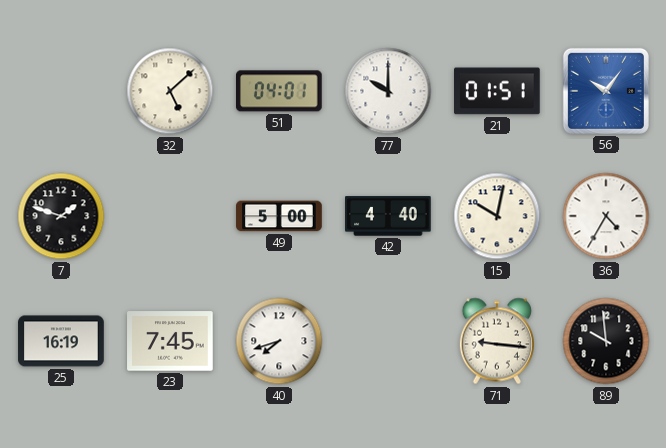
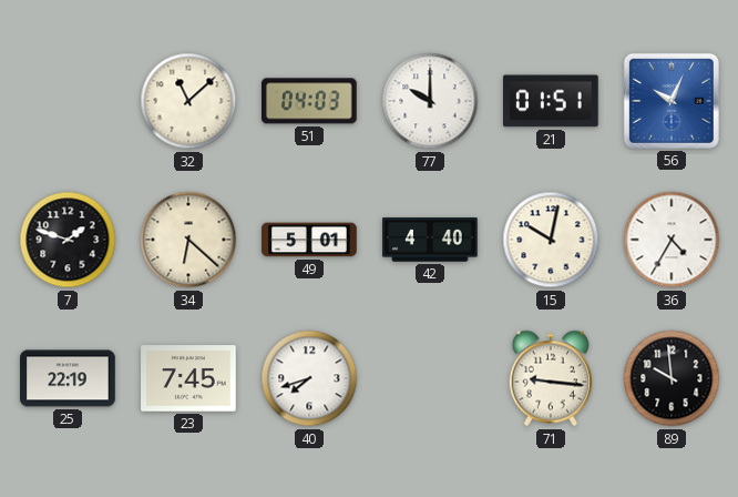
32: 5:08 -> 11:08
51: 04:01 -> 04:03
56: 10:06 -> 10:04
34: none -> 6:22
49: 5:00 -> 5:01
25: 16:19 -> 22:19
